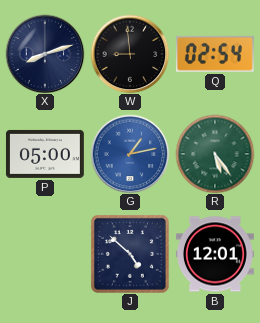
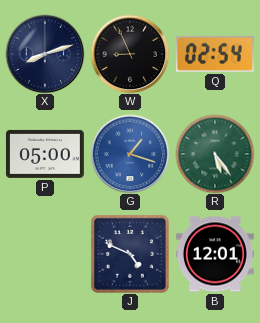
W: 8:59 -> 8:56
G: 1:13 -> 1:18
J: 4:52 -> 4:49
